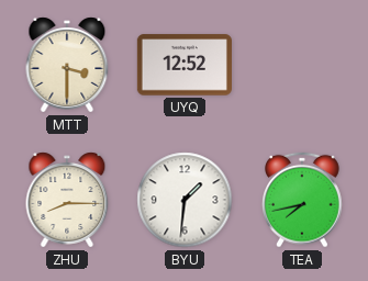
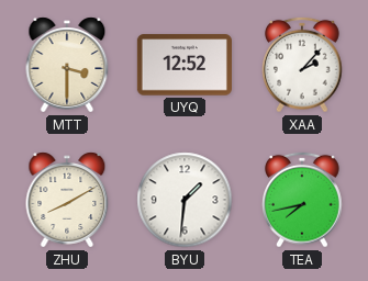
XAA: none -> 2:07
ZHU: 8:15 -> 8:10
